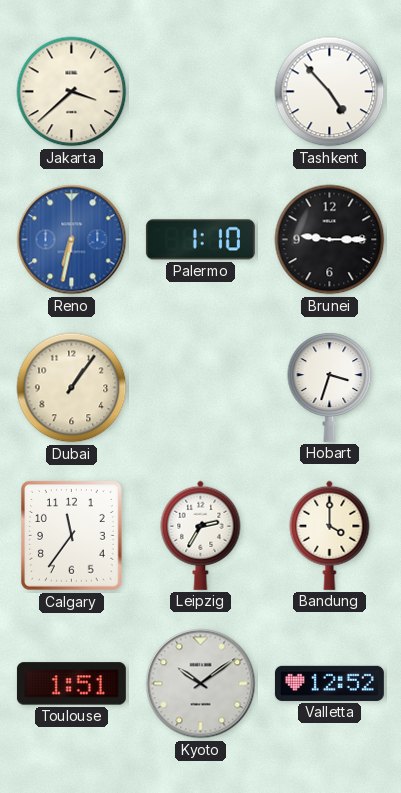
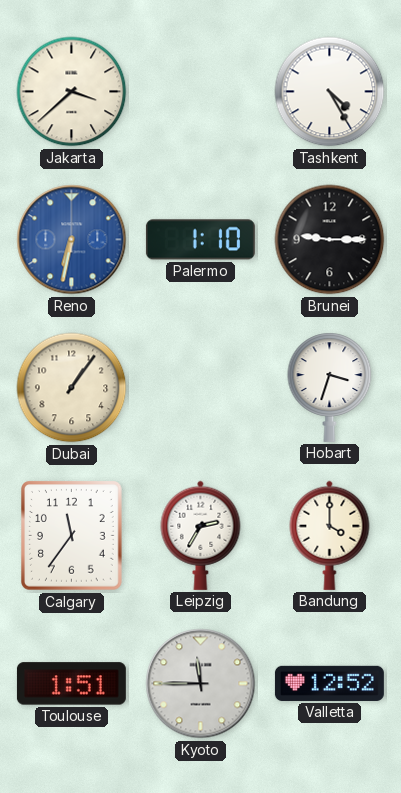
Tashkent: 4:53 -> 4:25
Kyoto: 10:09 -> 11:45
